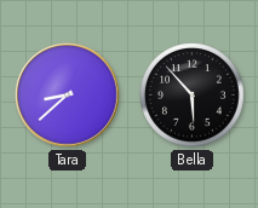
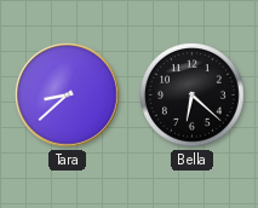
Bella: 5:53 -> 6:22
